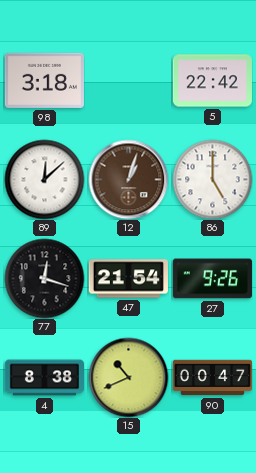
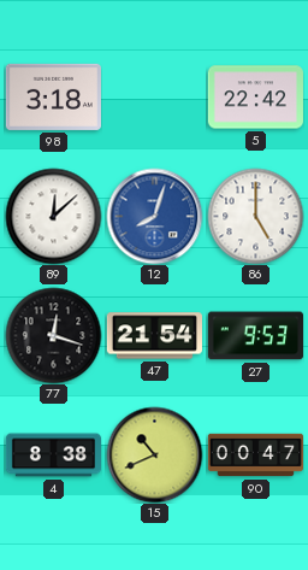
12: 1:03 -> 8:03
12 dial: brown -> blue
27: 9:26 -> 9:53
